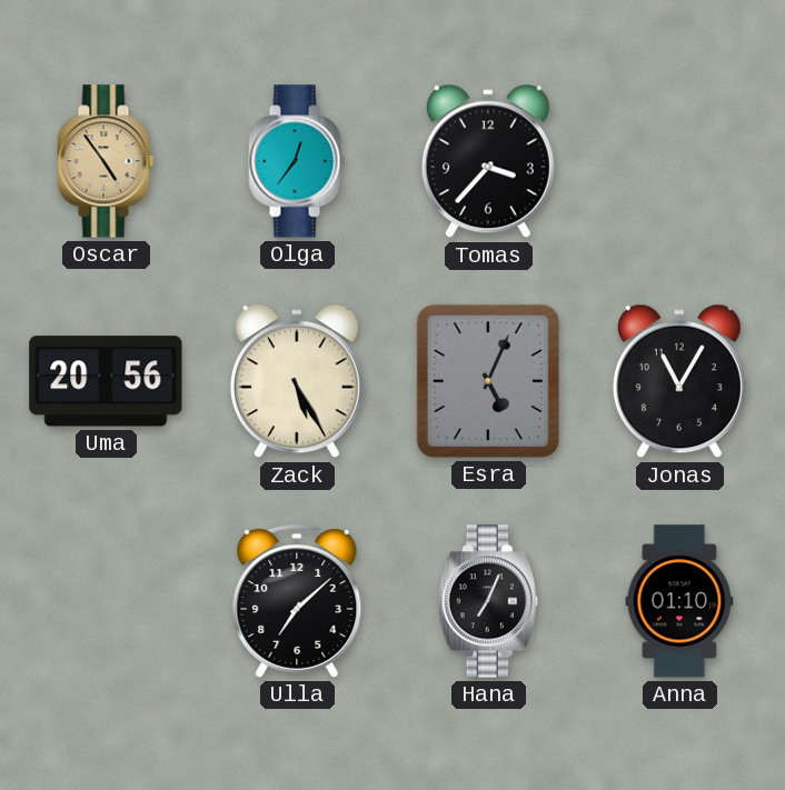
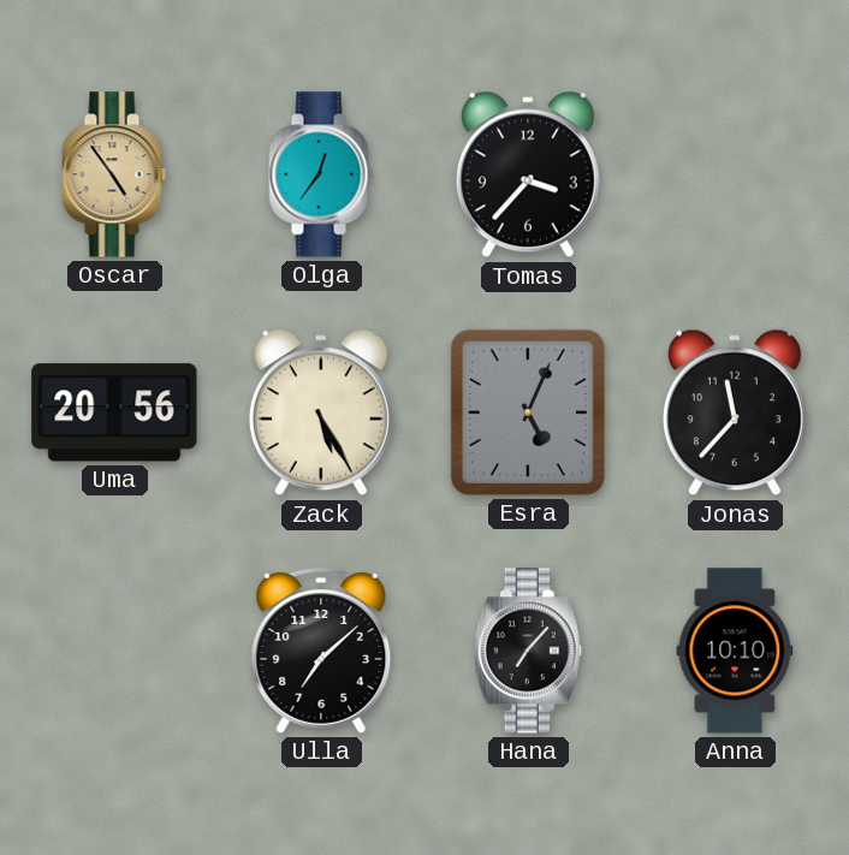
Jonas: 11:05 -> 11:37
Hana: 7:04 -> 7:07
Anna: 01:10 -> 10:10
